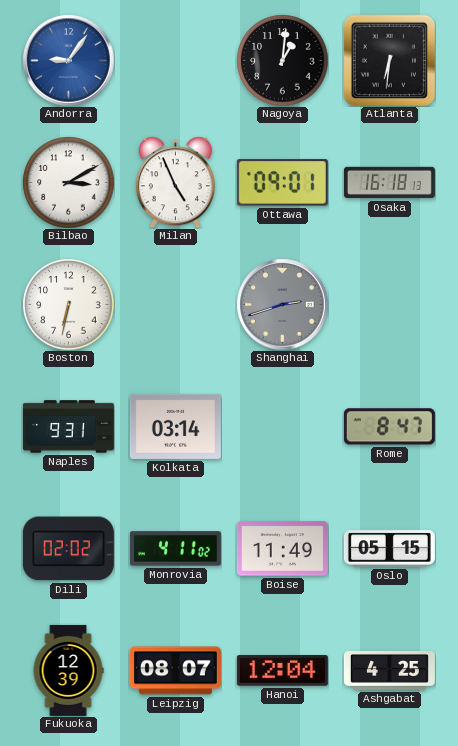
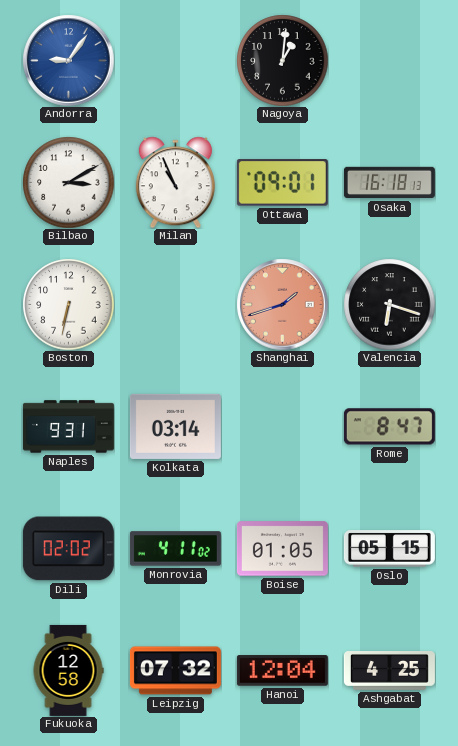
Atlanta: 6:31 -> none
Milan: 4:56 -> 10:56
Shanghai: 2:42 -> 1:42
Shanghai dial: grey -> salmon
Valencia: none -> 6:18
Boise: 11:49 -> 01:05
Fukuoka: 12:39 -> 12:58
Leipzig: 08:07 -> 07:32
